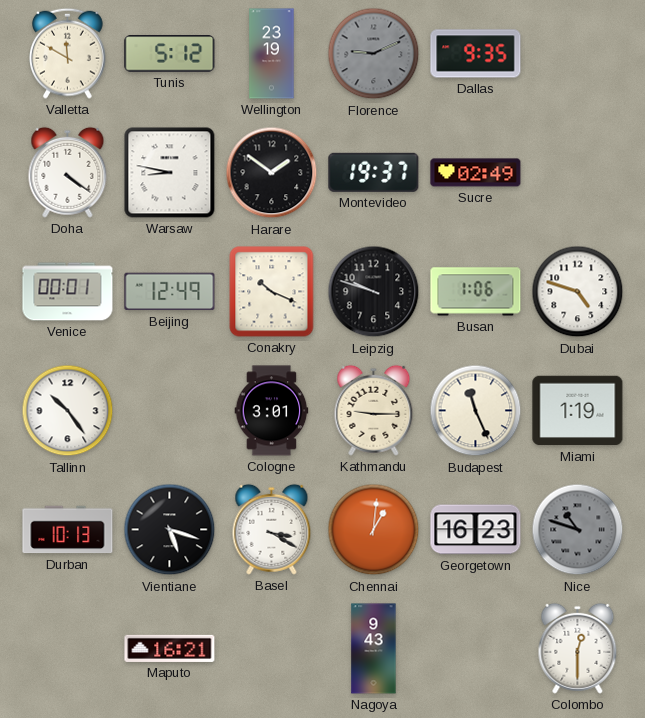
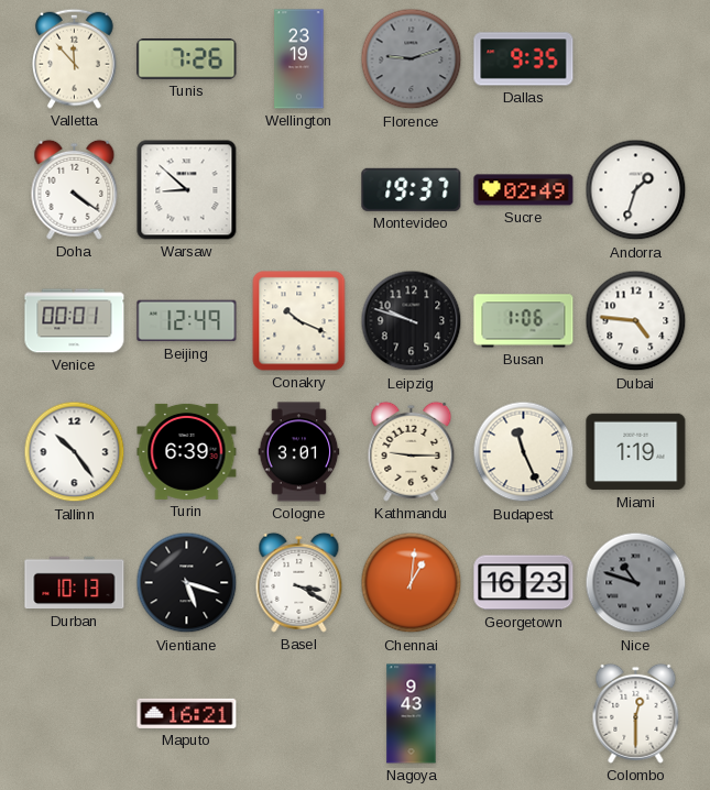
Valletta: 11:50 -> 11:53
Tunis: 5:12 -> 7:26
Florence: 9:11 -> 9:12
Warsaw: 8:47 -> 8:52
Harare: 1:51 -> none
Andorra: none -> 1:33
Dubai: 4:48 -> 4:46
Turin: none -> 6:39
